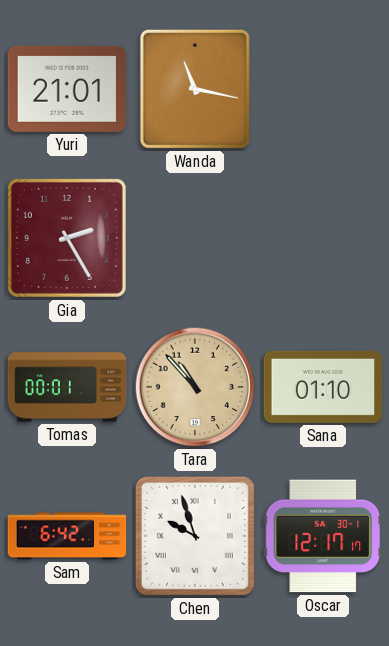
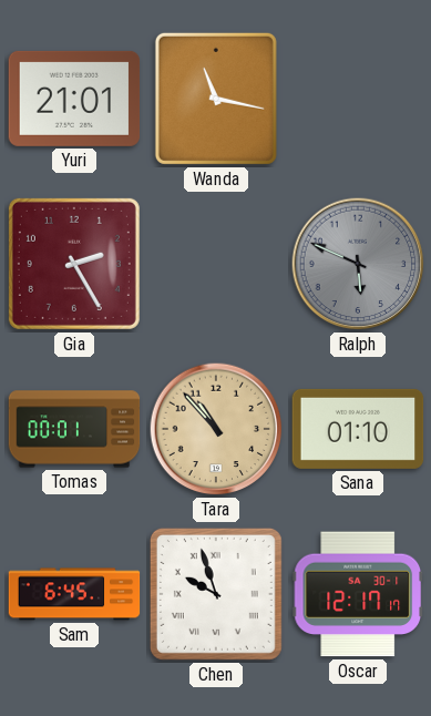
Ralph: none -> 5:49
Sam: 6:42 -> 6:45
